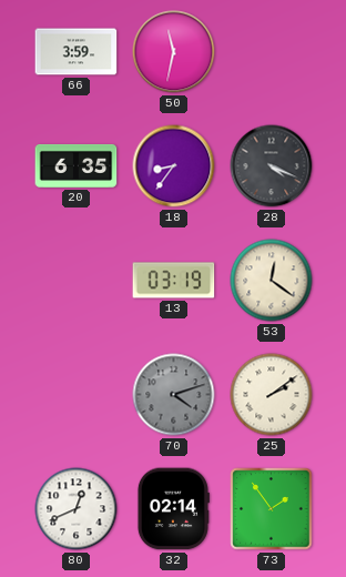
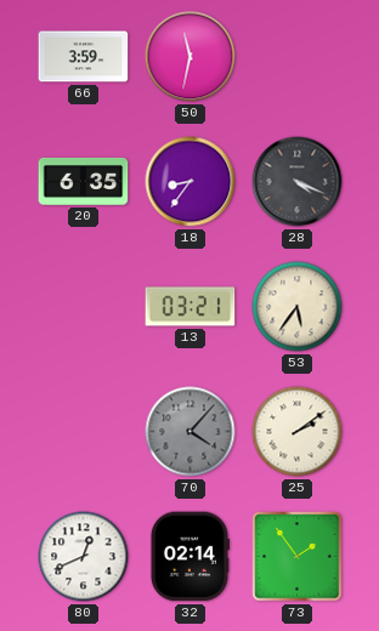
13: 03:19 -> 03:21
53: 12:21 -> 5:36
70: 4:12 -> 4:07
